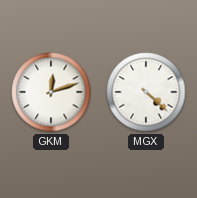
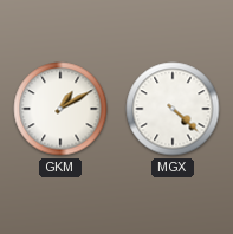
GKM: 12:12 -> 1:10
